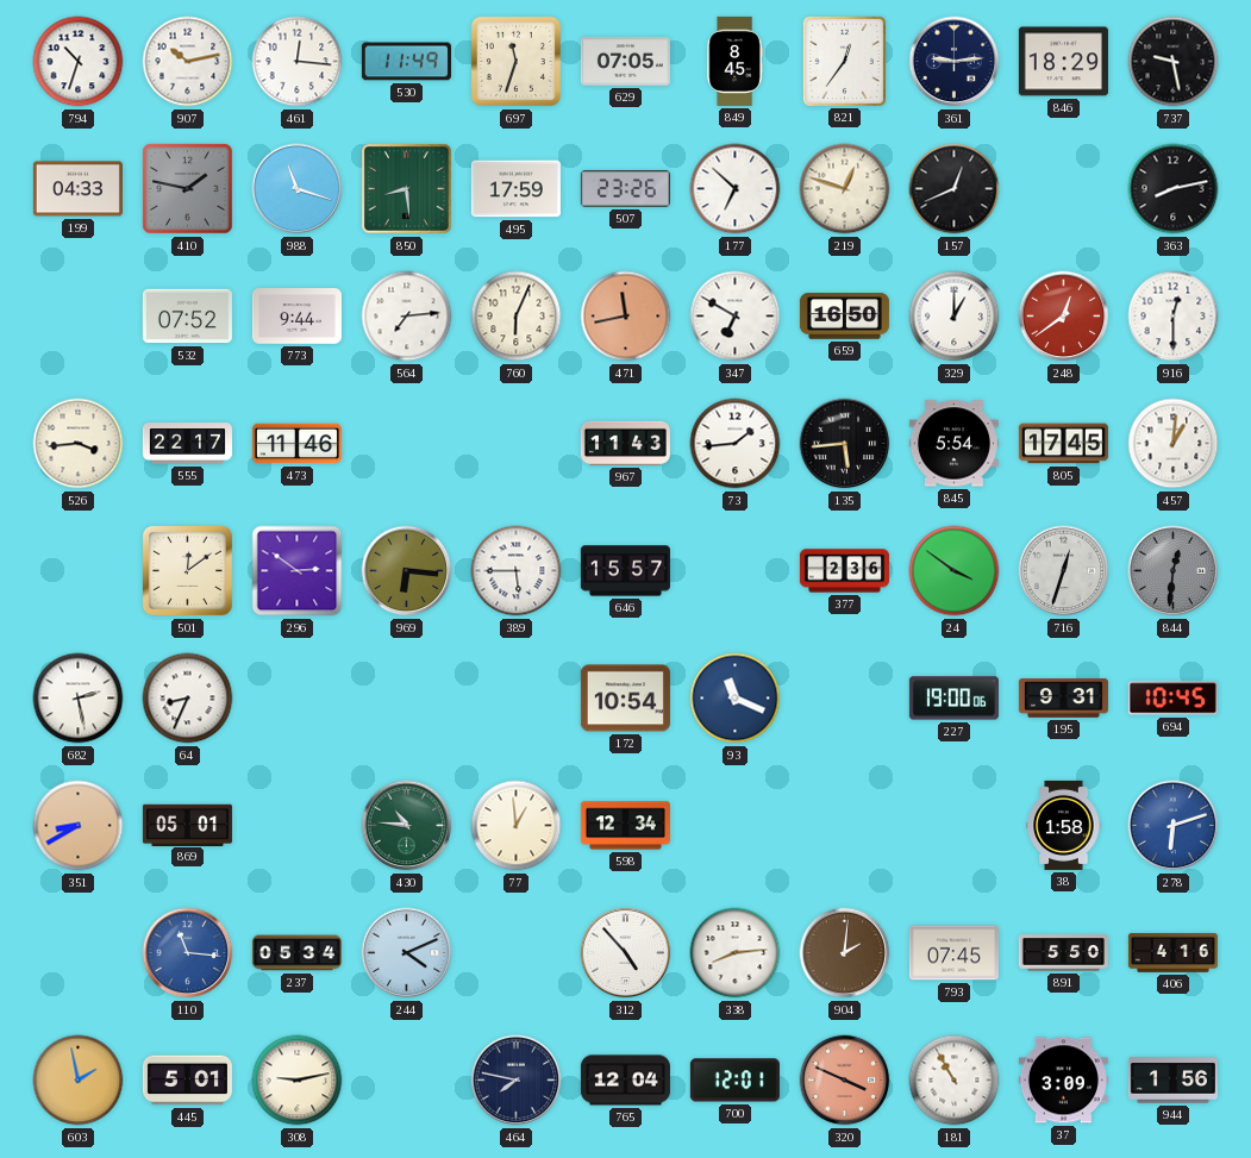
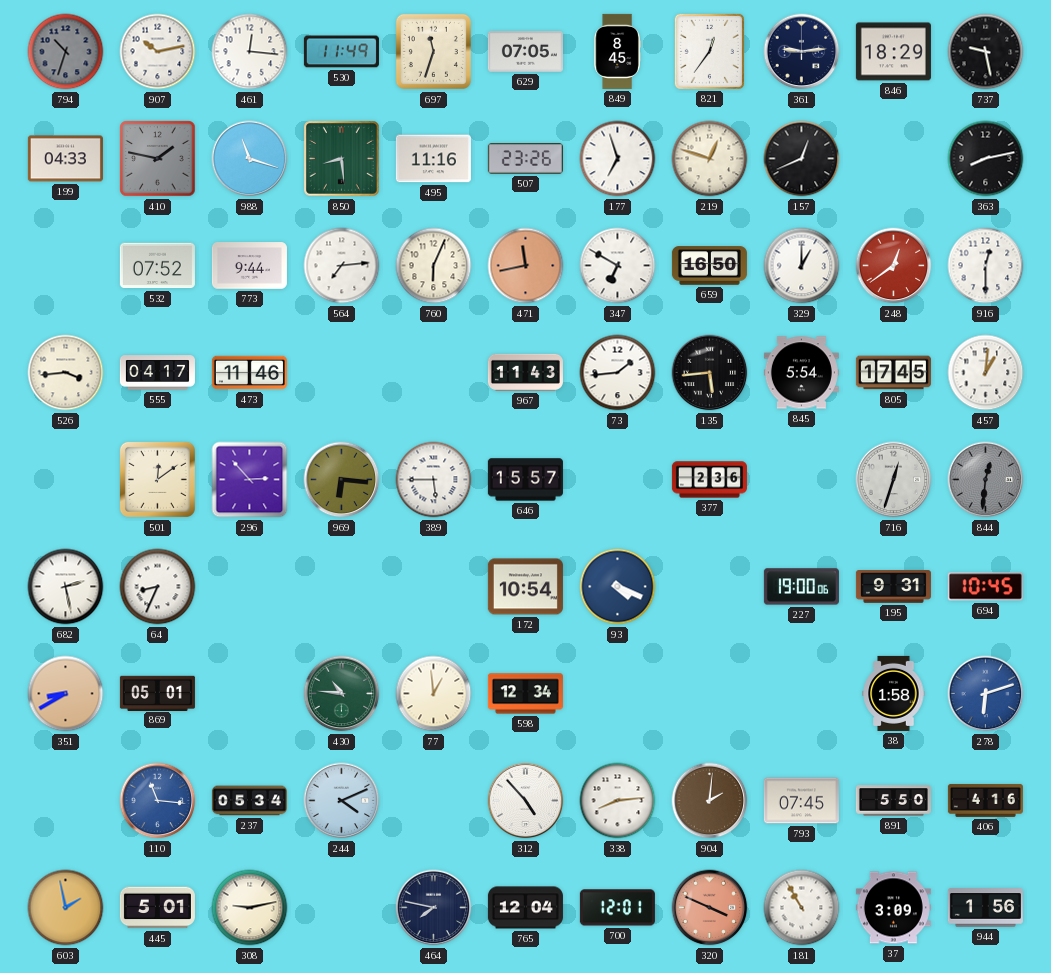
794 dial: white -> grey
495: 17:59 -> 11:16
177: 6:52 -> 6:57
555: 22:17 -> 04:17
296: 2:51 -> 2:53
24: 3:51 -> none
93: 11:19 -> 4:19
